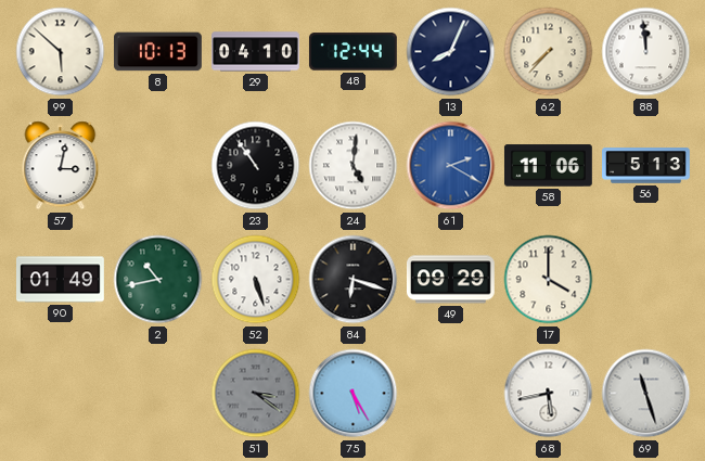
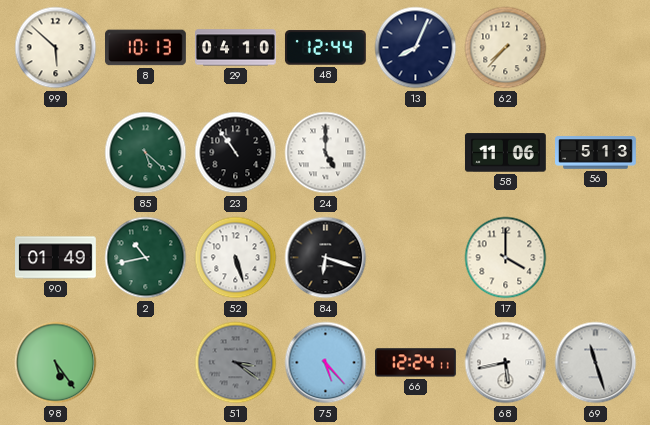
88: 11:59 -> none
57: 3:02 -> none
85: none -> 5:22
24: 5:01 -> 5:00
61: 2:20 -> none
49: 09:29 -> none
98: none -> 5:24
75: 5:25 -> 5:23
66: none -> 12:24
